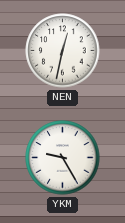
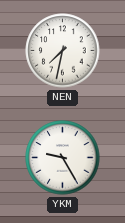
NEN: 12:32 -> 7:32
